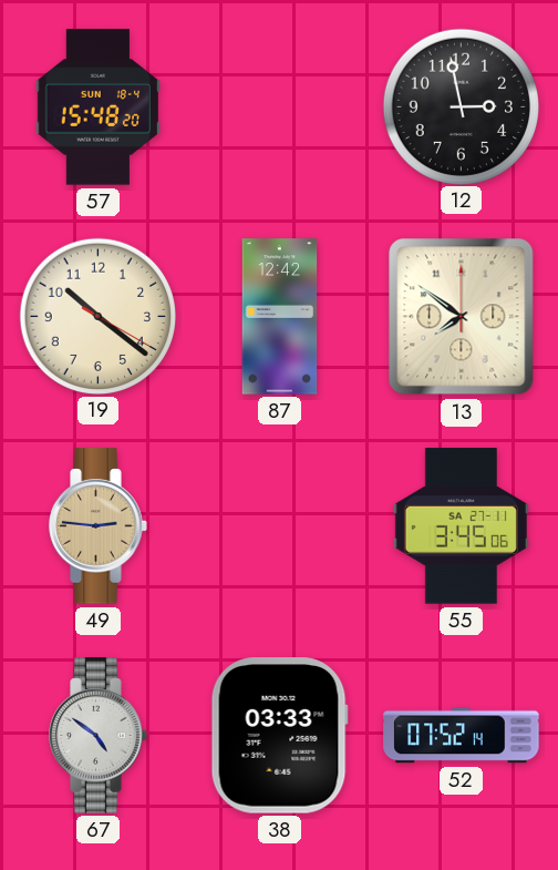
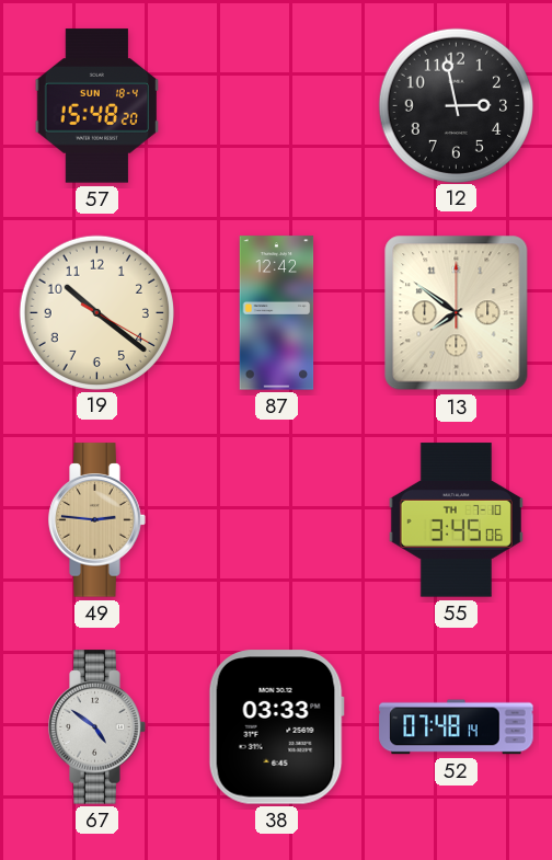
55 date: SA 27-11 -> TH 7-10
52: 07:52 -> 07:48
